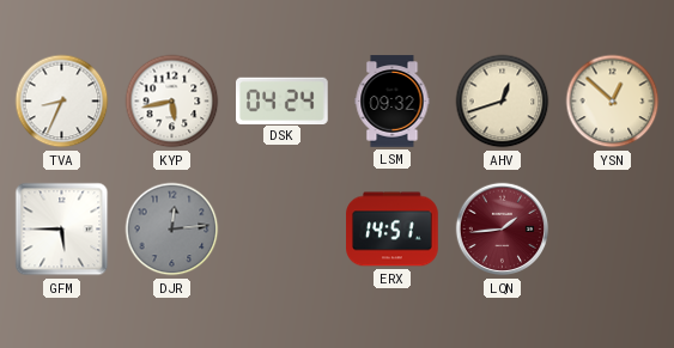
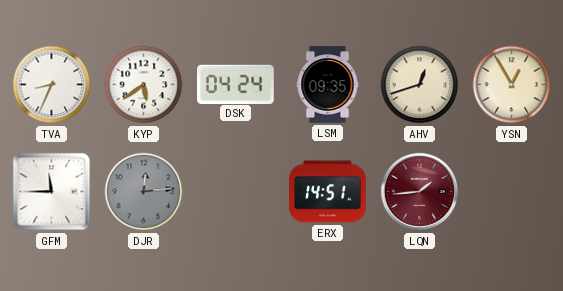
KYP: 5:43 -> 5:39
LSM: 09:32 -> 09:35
YSN: 12:52 -> 12:55
GFM: 5:45 -> 11:45
